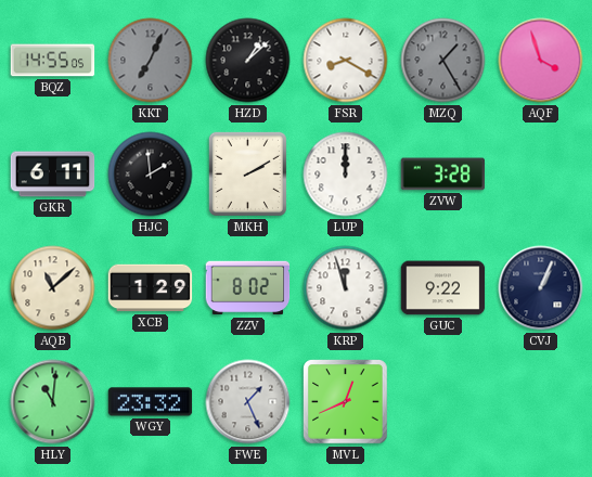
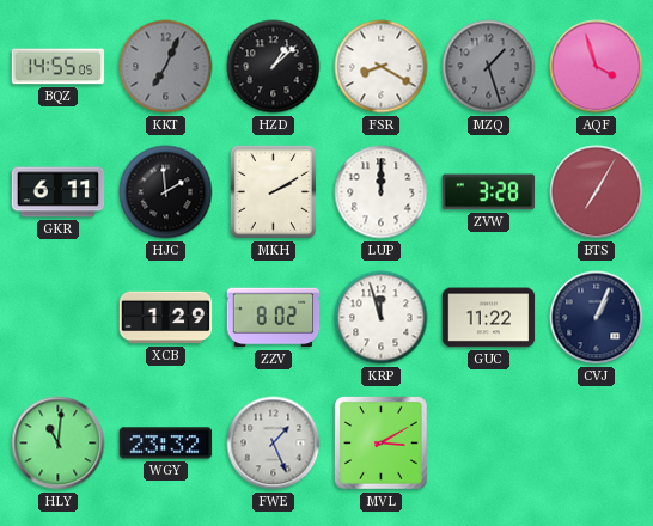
MZQ: 1:25 -> 1:27
BTS: none -> 7:05
AQB: 11:08 -> none
GUC: 9:22 -> 11:22
MVL: 12:41 -> 3:10
